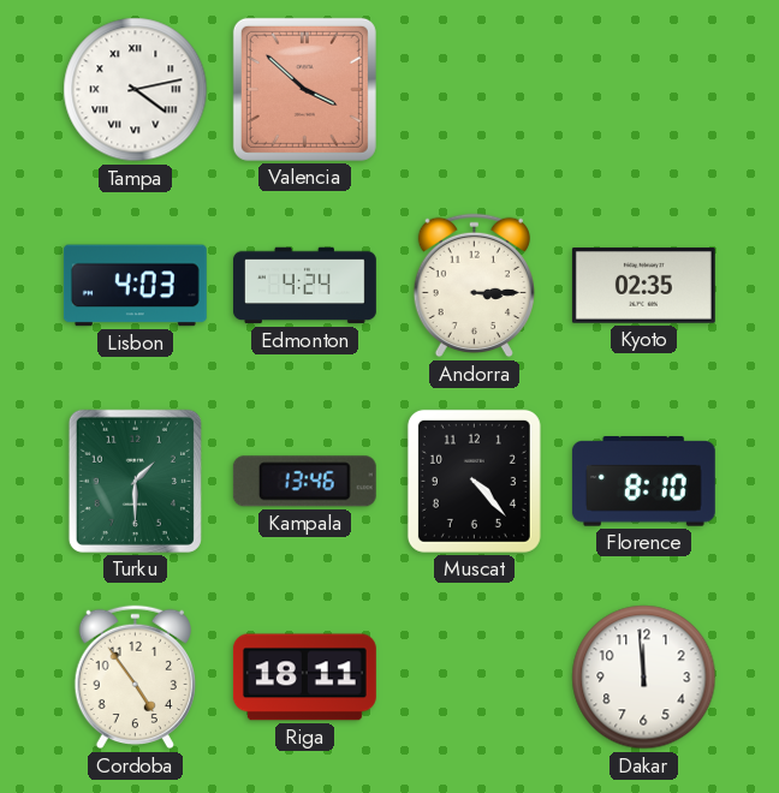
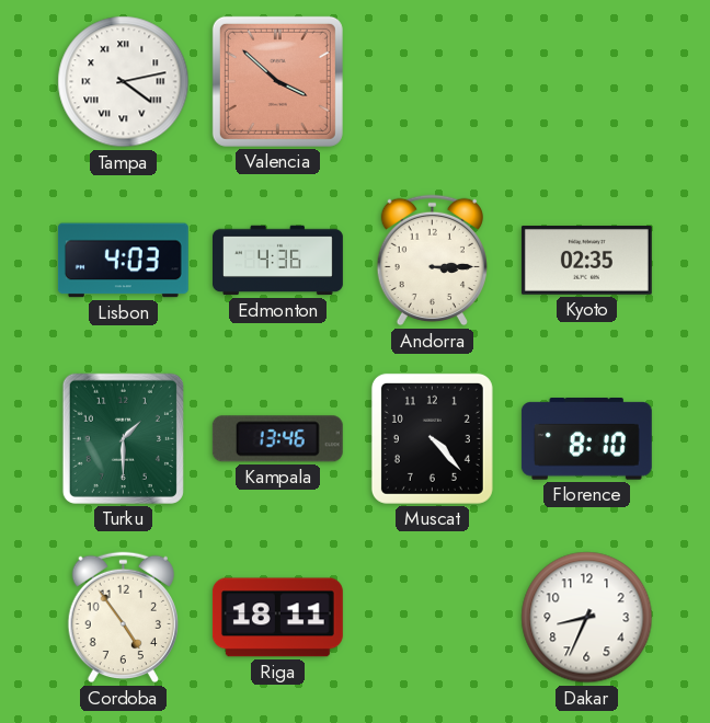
Edmonton: 4:24 -> 4:36
Dakar: 11:59 -> 8:34
